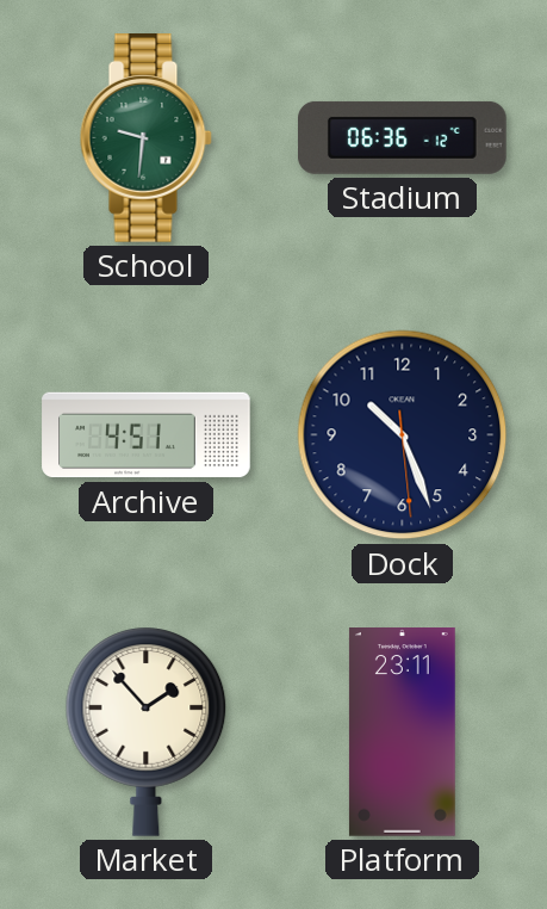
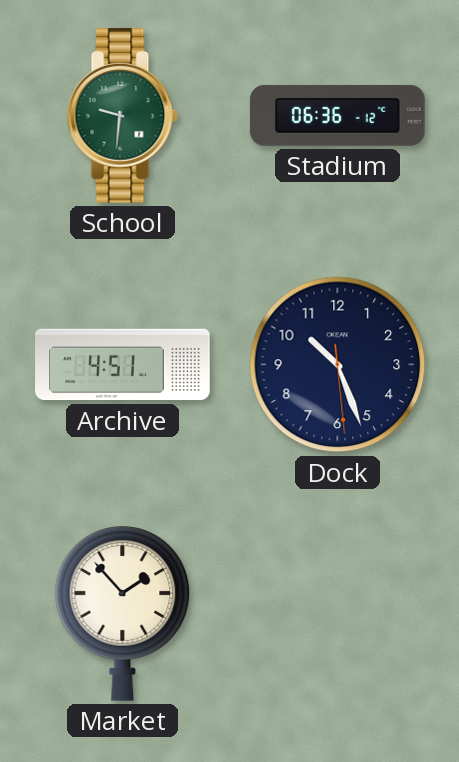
Platform: 23:11 -> none
